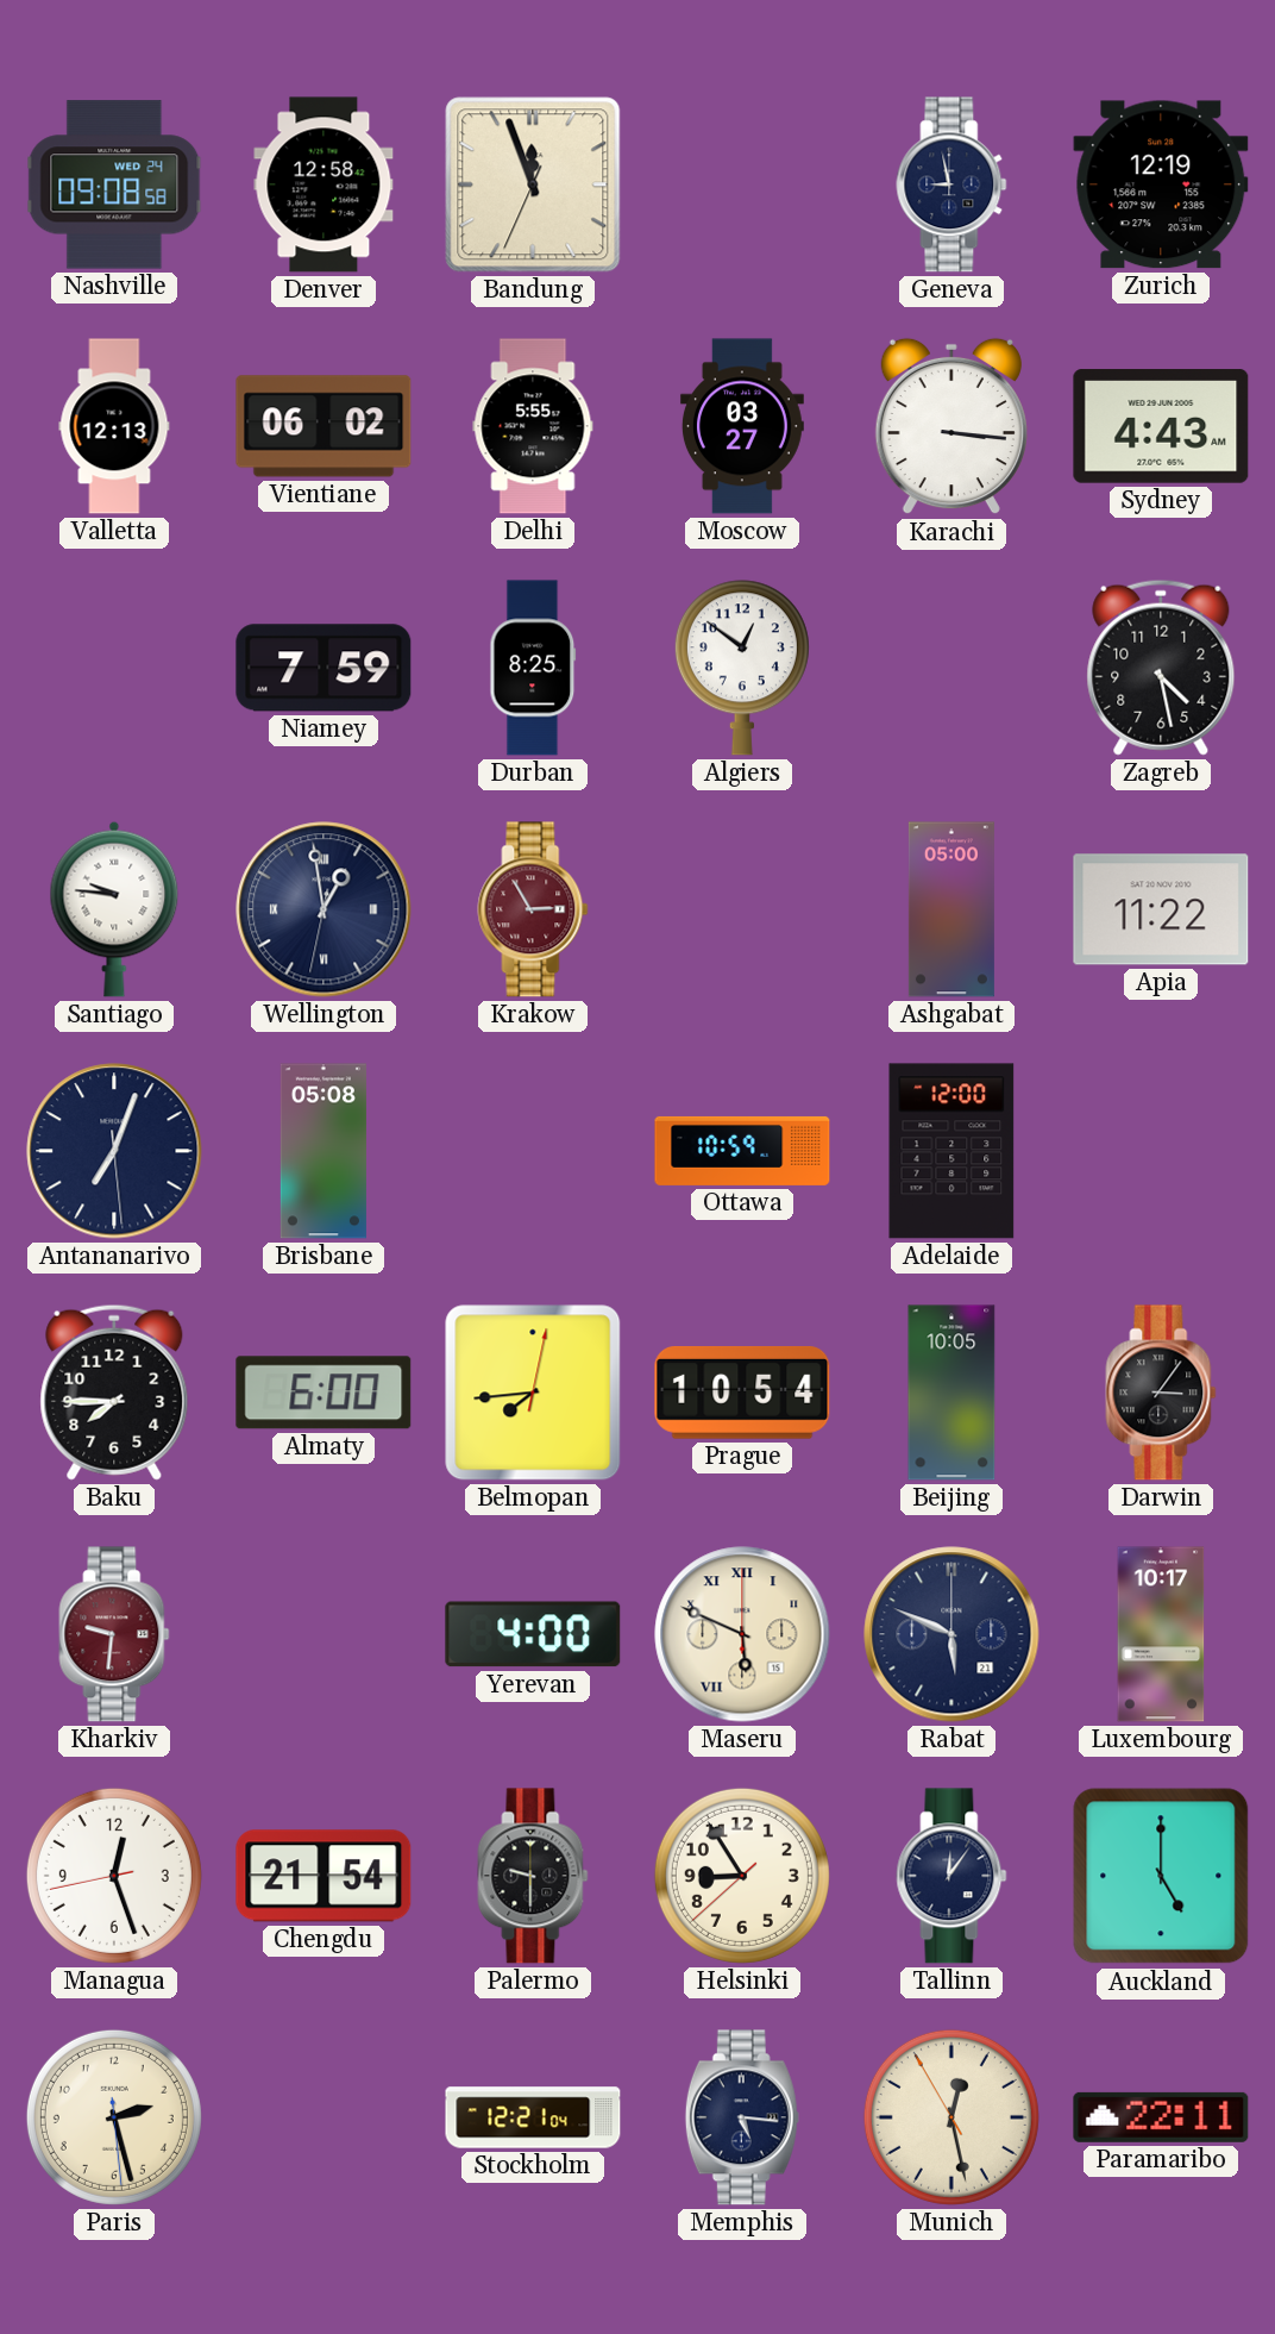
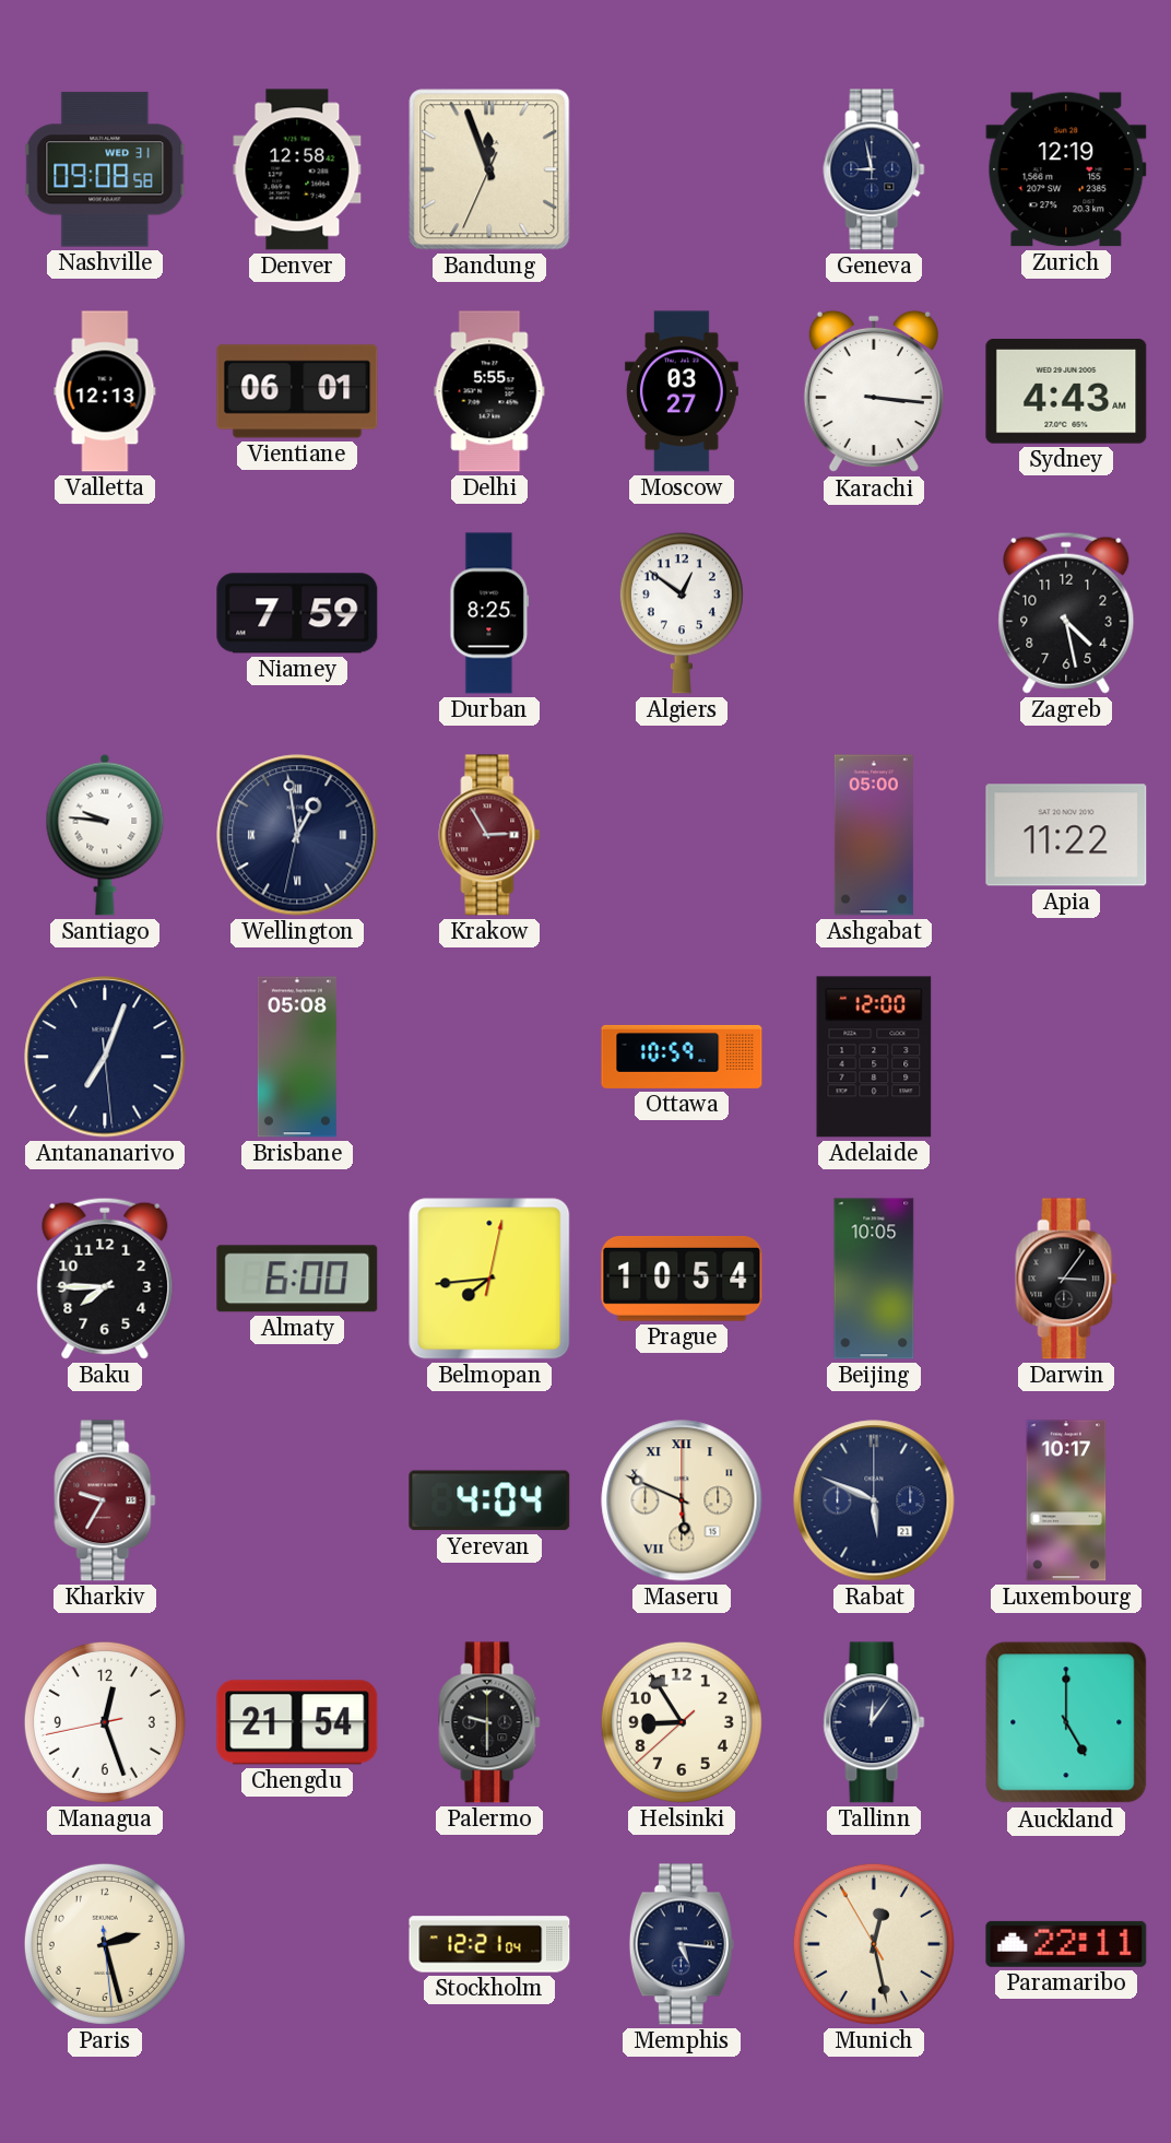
Nashville date: WED 24 -> WED 31
Vientiane: 06:02 -> 06:01
Kharkiv: 9:31 -> 9:35
Yerevan: 4:00 -> 4:04
